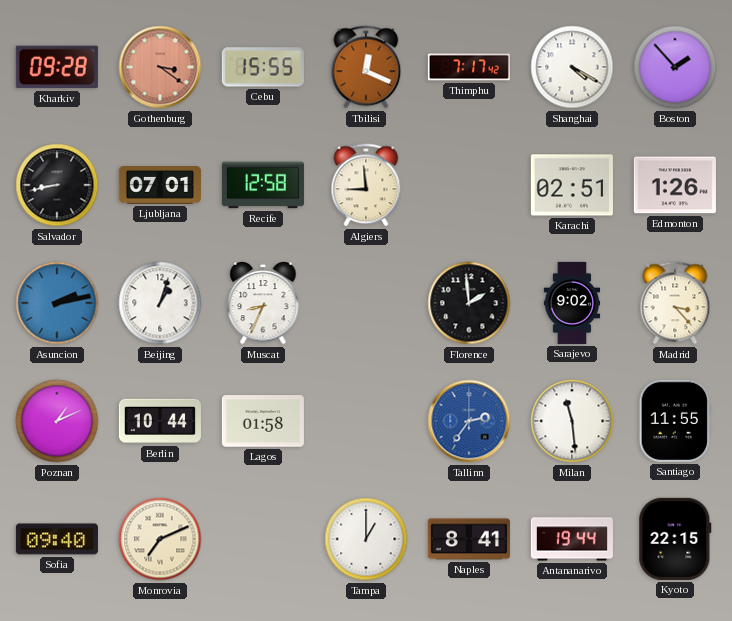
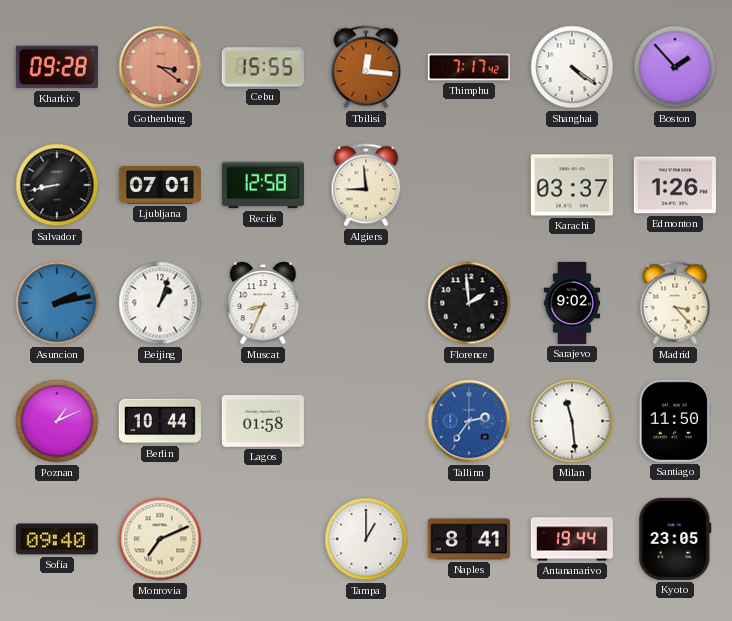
Tbilisi: 12:19 -> 12:16
Shanghai: 4:20 -> 4:21
Karachi: 02:51 -> 03:37
Santiago: 11:55 -> 11:50
Kyoto: 22:15 -> 23:05
